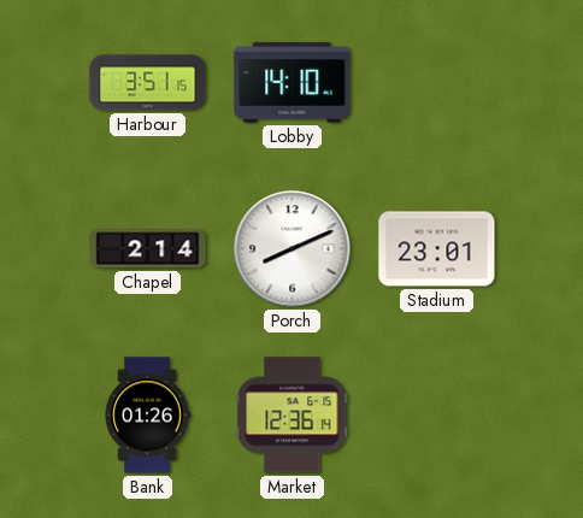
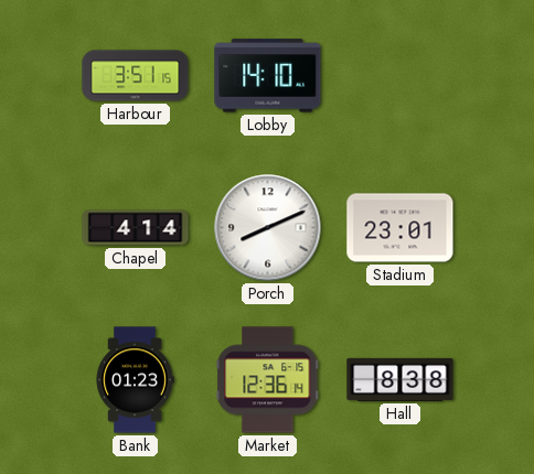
Chapel: 2:14 -> 4:14
Bank: 01:26 -> 01:23
Hall: none -> 8:38
